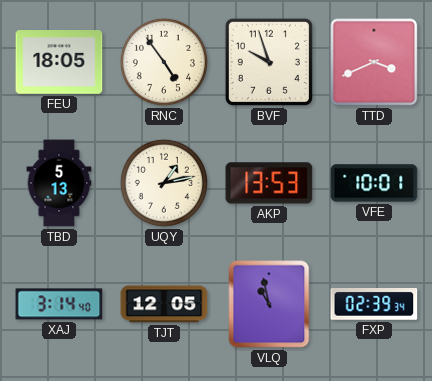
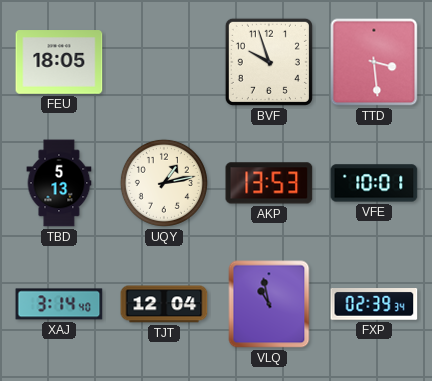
RNC: 4:54 -> none
TTD: 3:41 -> 3:29
TJT: 12:05 -> 12:04
